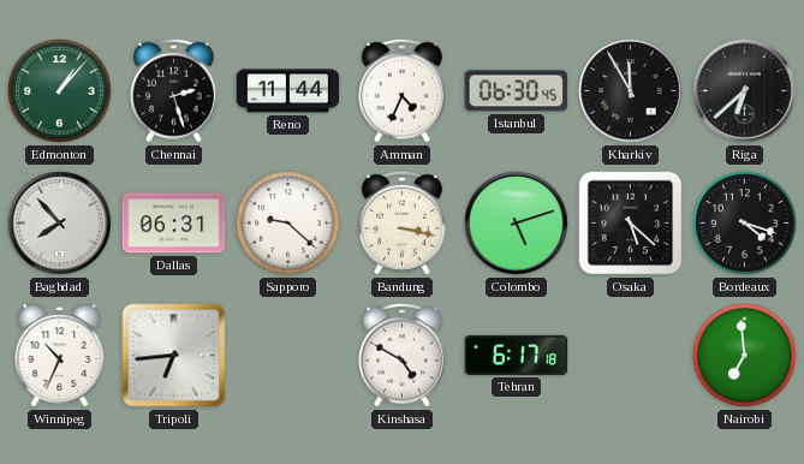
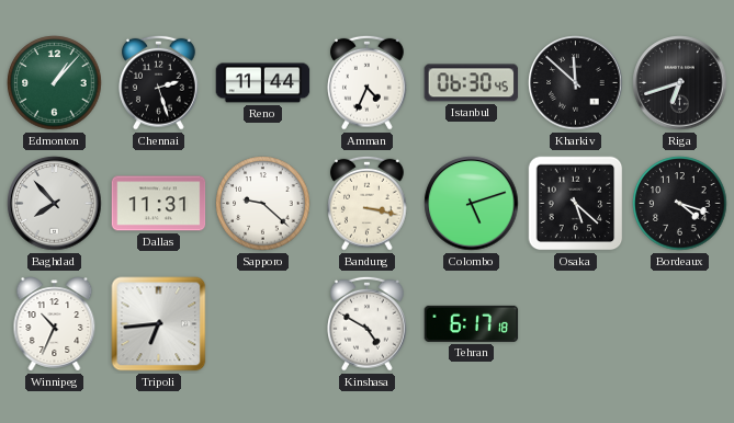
Kharkiv: 11:55 -> 11:52
Riga: 6:38 -> 6:42
Dallas: 06:31 -> 11:31
Nairobi: 6:59 -> none
